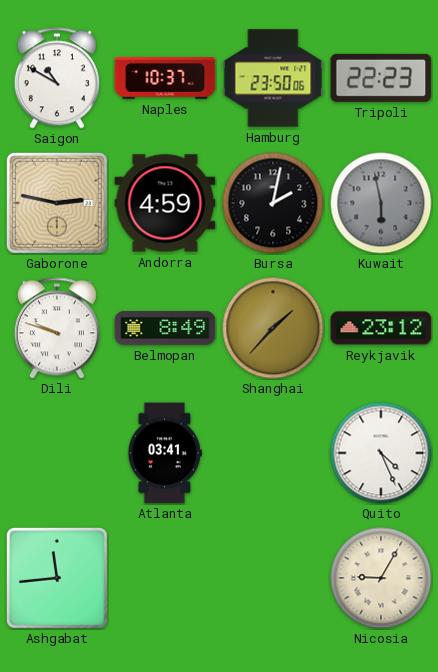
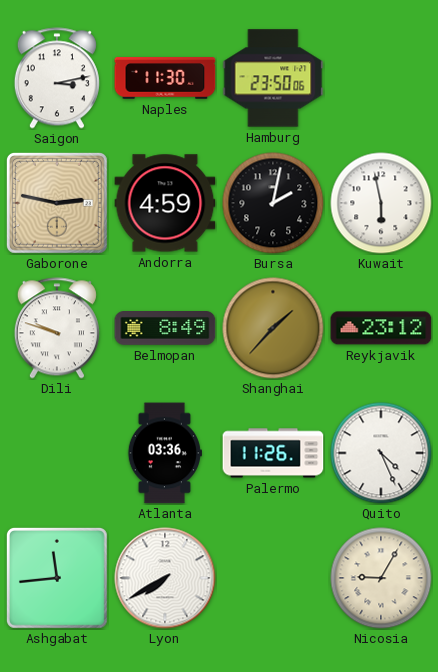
Saigon: 10:50 -> 3:13
Naples: 10:37 -> 11:30
Tripoli: 22:23 -> none
Kuwait dial: grey -> white
Atlanta: 03:41 -> 03:36
Palermo: none -> 11:26
Lyon: none -> 7:40
